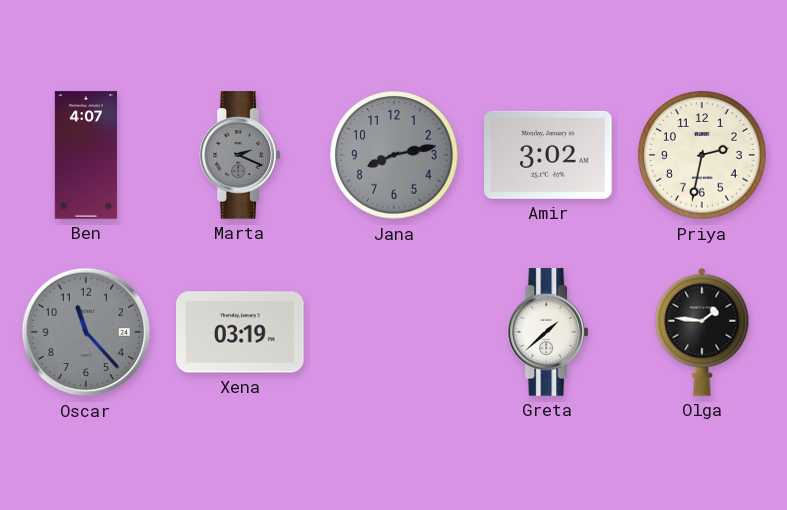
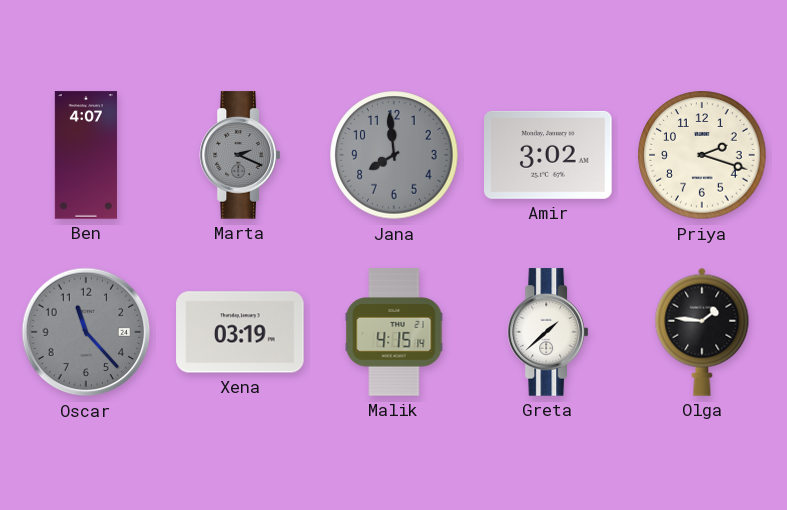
Jana: 8:13 -> 7:59
Priya: 2:32 -> 2:18
Malik: none -> 4:15
